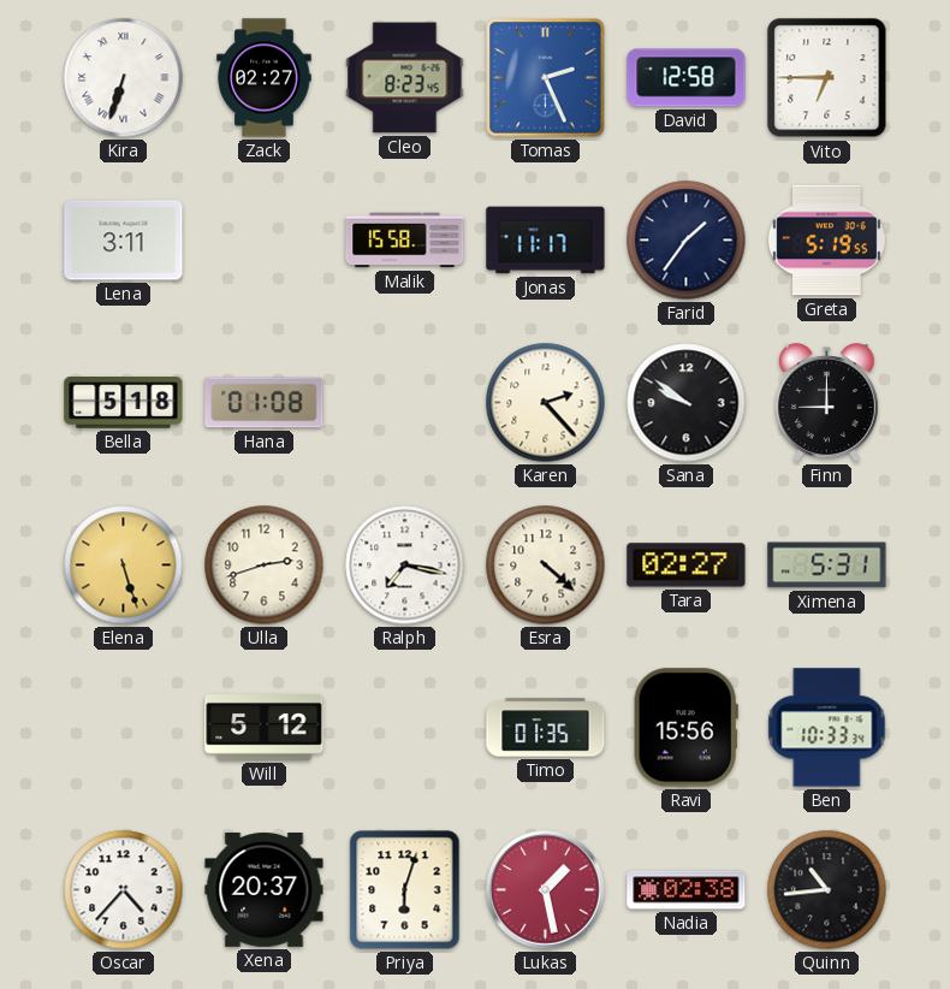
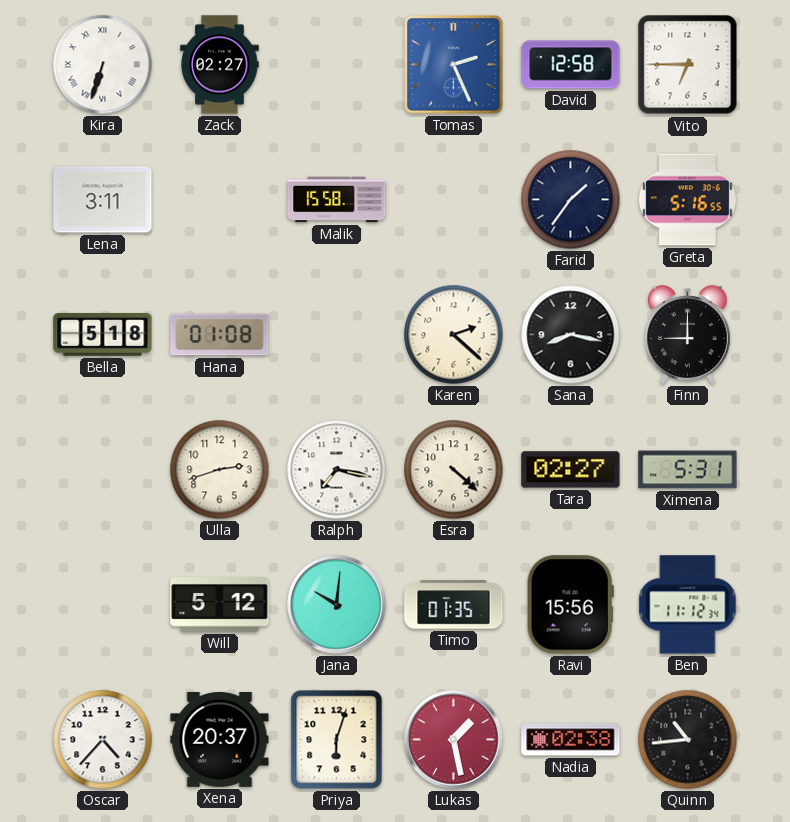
Cleo: 8:23 -> none
Jonas: 11:17 -> none
Greta: 5:19 -> 5:16
Karen: 2:23 -> 2:22
Sana: 9:51 -> 8:17
Elena: 5:27 -> none
Jana: none -> 10:01
Ben: 10:33 -> 11:12
